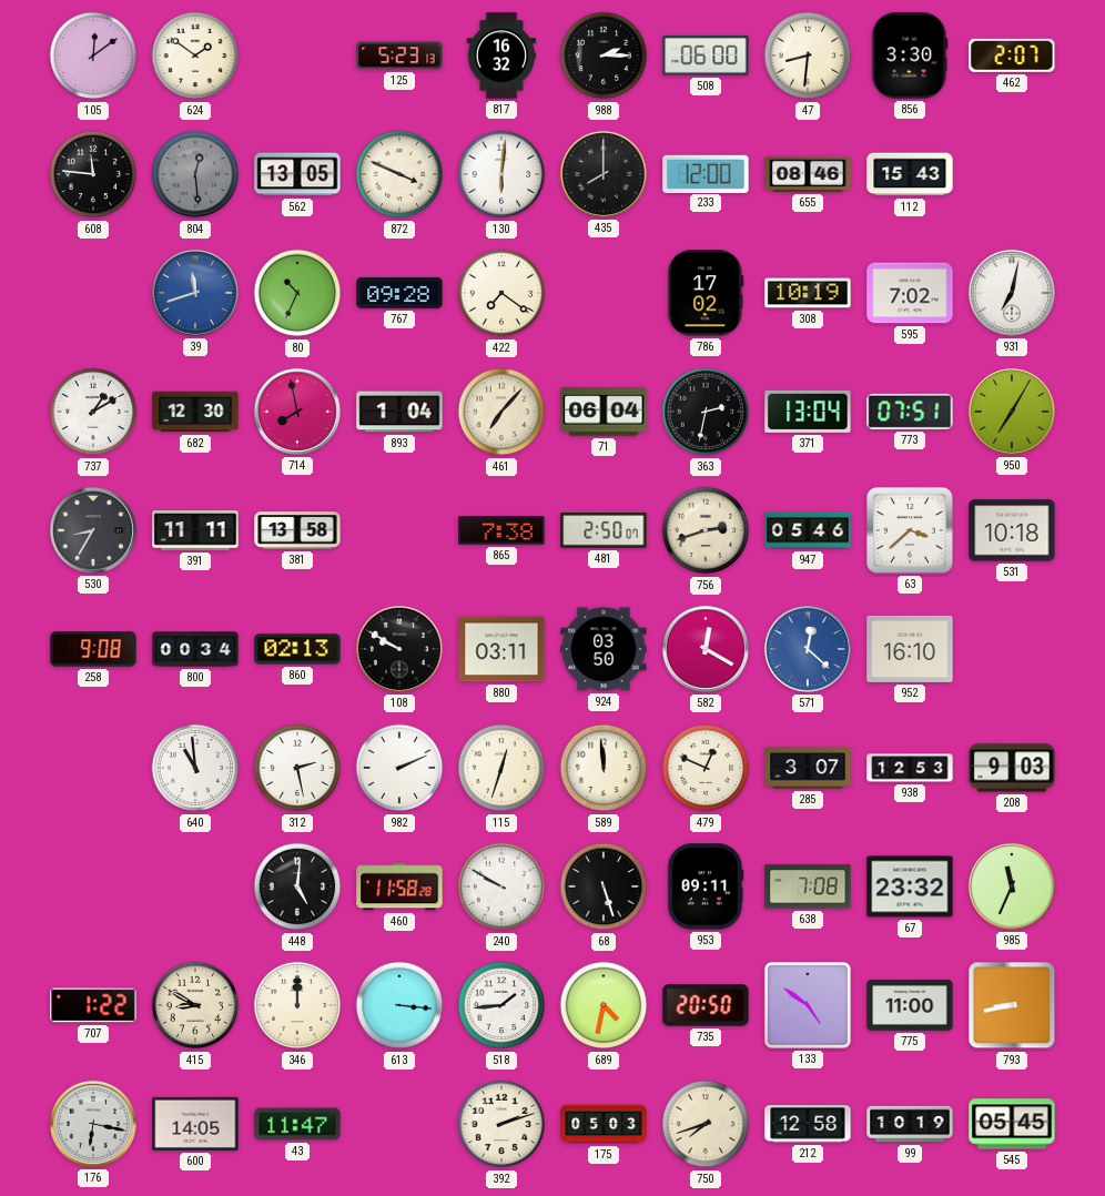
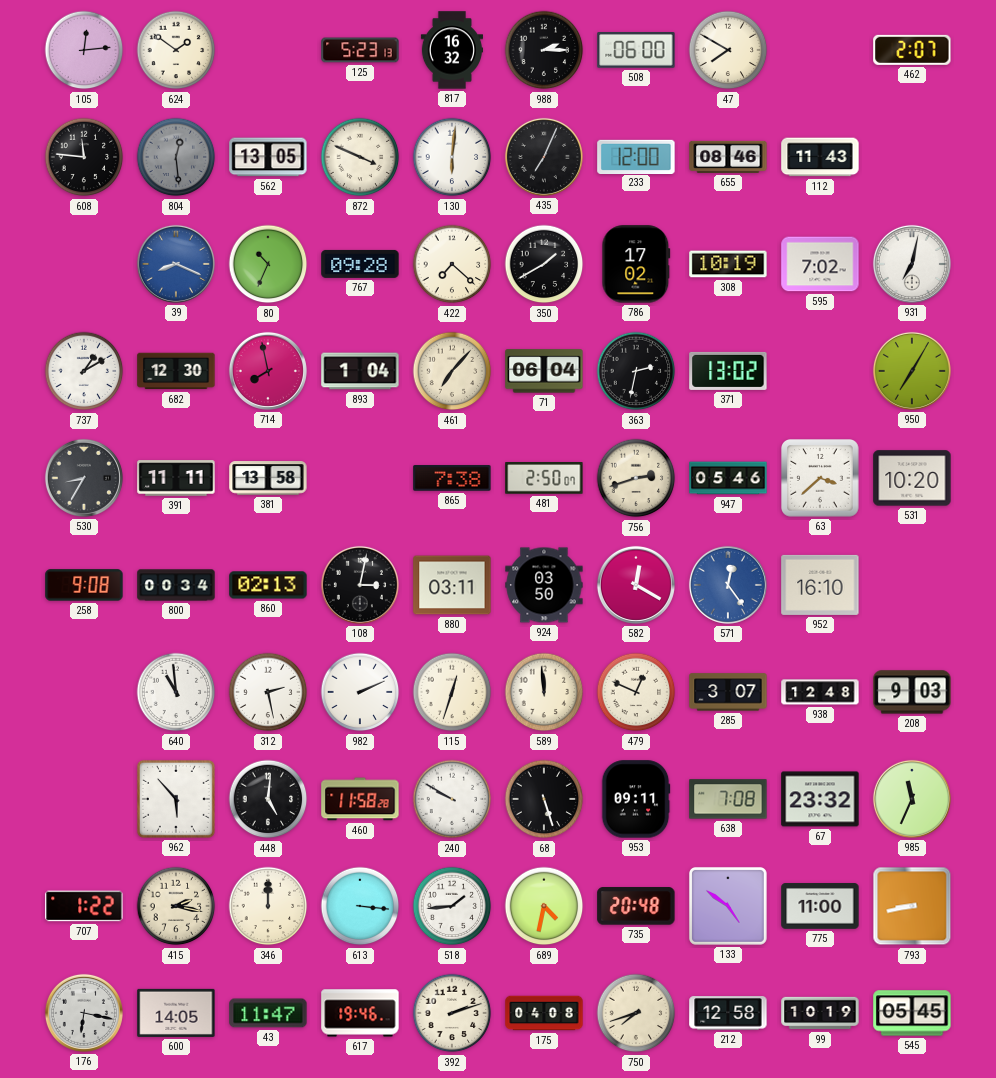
105: 12:09 -> 12:14
47: 8:31 -> 7:50
856: 3:30 -> none
435: 8:00 -> 7:04
112: 15:43 -> 11:43
39: 11:42 -> 8:19
422: 7:21 -> 7:22
350: none -> 1:40
371: 13:04 -> 13:02
773: 07:51 -> none
531: 10:18 -> 10:20
108: 9:50 -> 3:02
571: 12:22 -> 12:24
938: 12:53 -> 12:48
962: none -> 5:53
415: 8:50 -> 2:17
735: 20:50 -> 20:48
617: none -> 19:46
175: 05:03 -> 04:08
